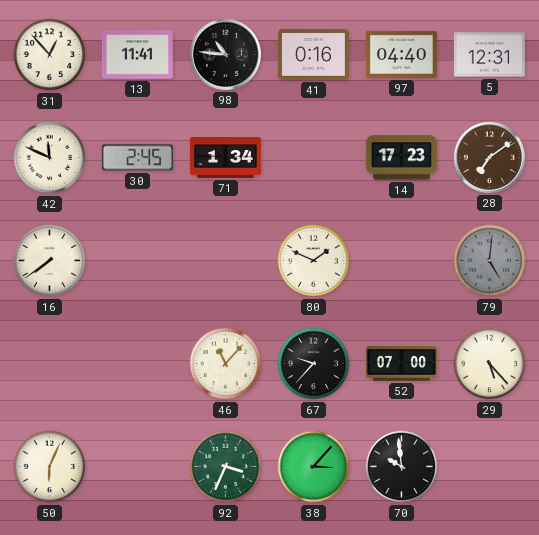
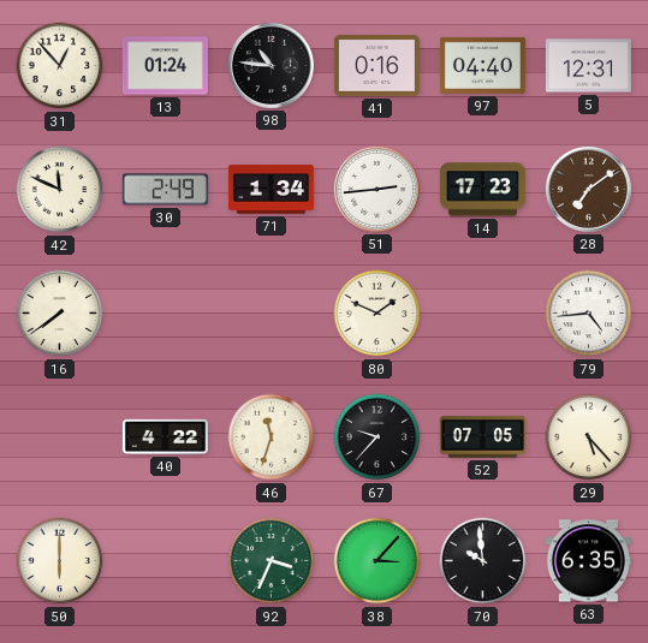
13: 11:41 -> 01:24
30: 2:45 -> 2:49
51: none -> 2:44
79: 5:01 -> 4:44
79 dial: grey -> white
40: none -> 4:22
46: 11:07 -> 11:33
52: 07:00 -> 07:05
50: 6:04 -> 6:00
63: none -> 6:35
